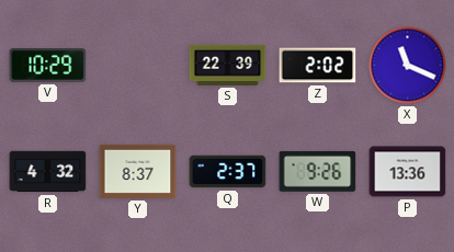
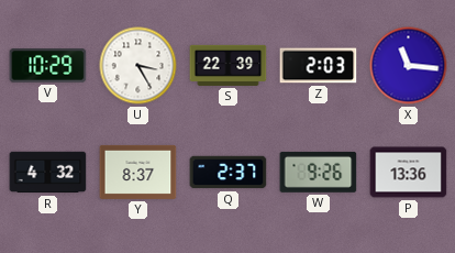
U: none -> 3:25
Z: 2:02 -> 2:03
X: 11:19 -> 11:16
